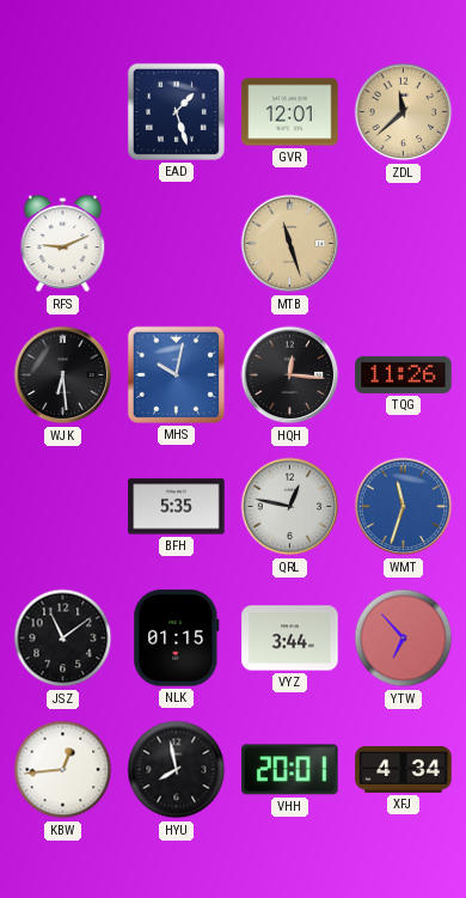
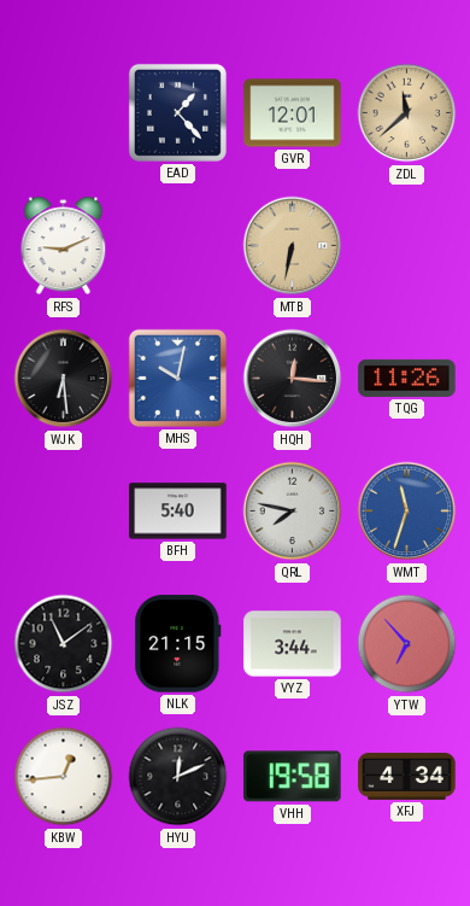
EAD: 1:27 -> 1:23
MTB: 11:27 -> 6:32
BFH: 5:35 -> 5:40
QRL: 12:47 -> 7:47
NLK: 01:15 -> 21:15
HYU: 7:58 -> 12:11
VHH: 20:01 -> 19:58
